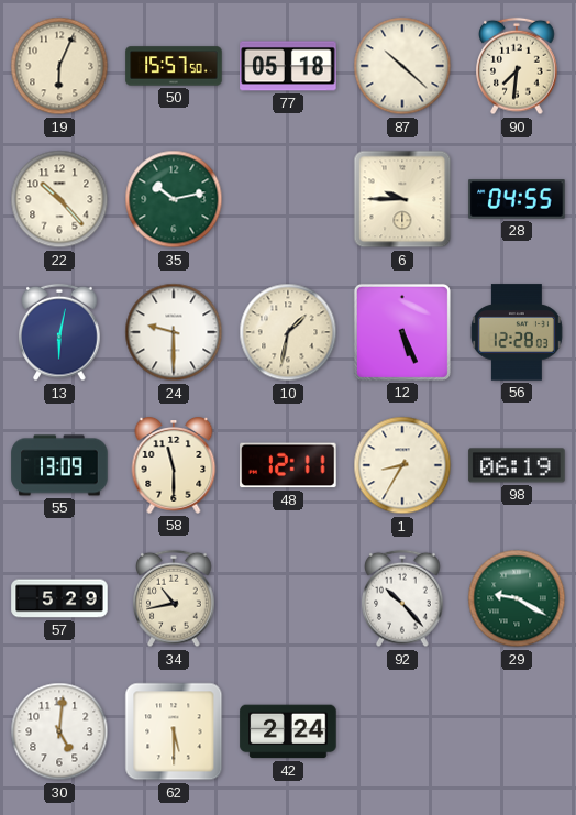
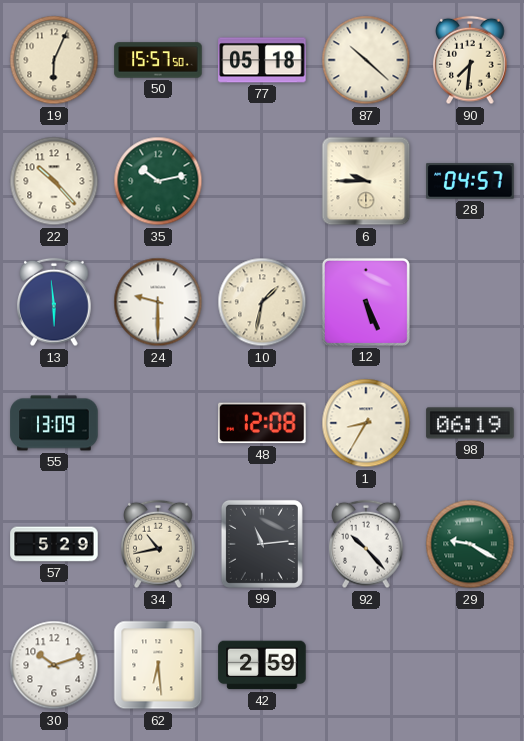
28: 04:55 -> 04:57
13: 6:02 -> 5:59
56: 12:28 -> none
58: 11:30 -> none
48: 12:11 -> 12:08
99: none -> 11:14
30: 5:01 -> 10:12
62: 5:30 -> 6:29
42: 2:24 -> 2:59
